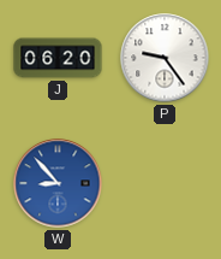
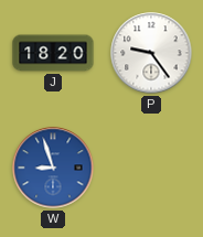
J: 06:20 -> 18:20
W: 8:53 -> 8:57
